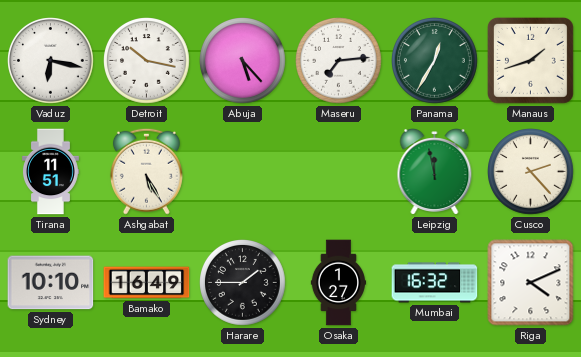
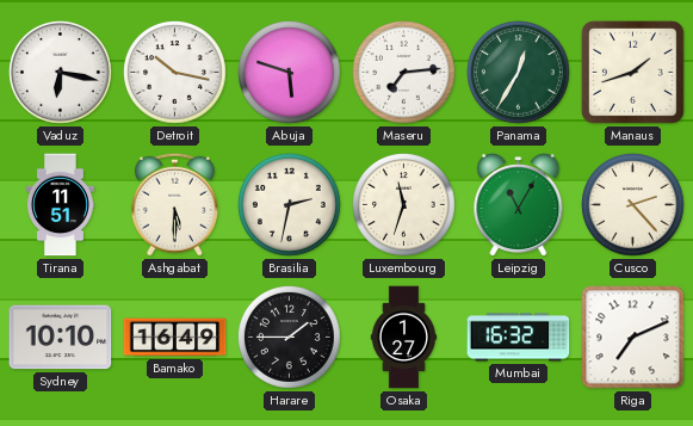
Abuja: 5:23 -> 5:48
Ashgabat: 5:25 -> 5:30
Brasilia: none -> 2:32
Luxembourg: none -> 11:33
Leipzig: 11:58 -> 11:05
Riga: 4:11 -> 7:11
